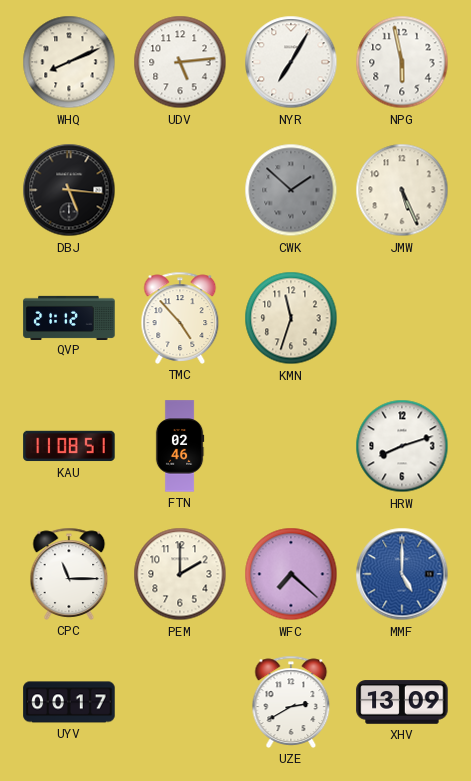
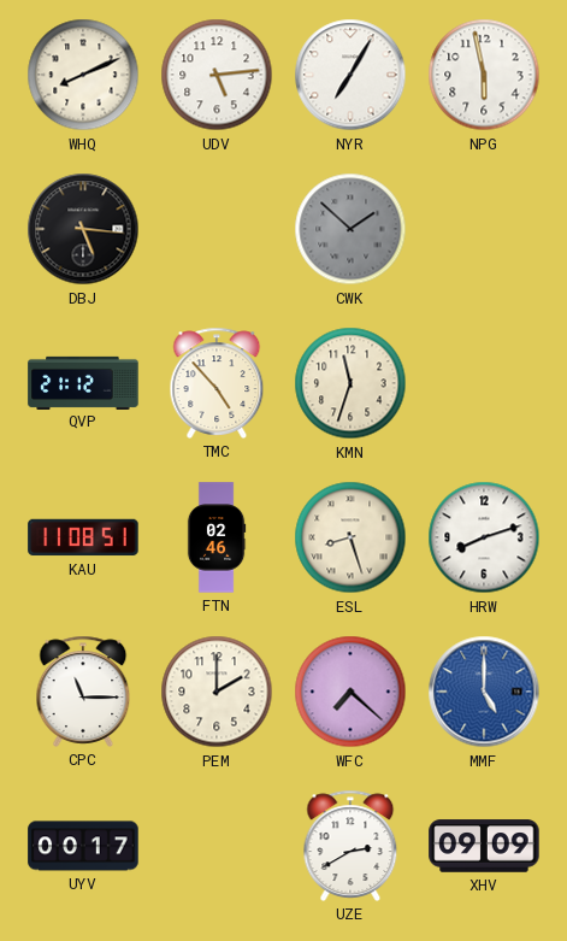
JMW: 5:26 -> none
ESL: none -> 8:27
XHV: 13:09 -> 09:09
